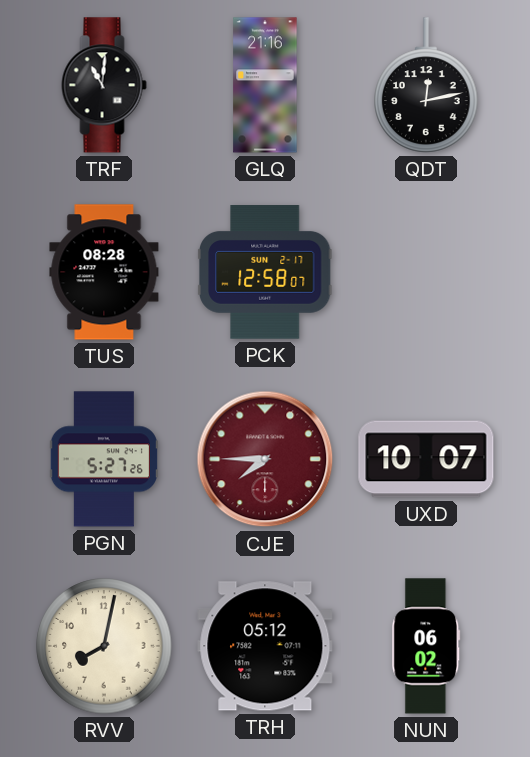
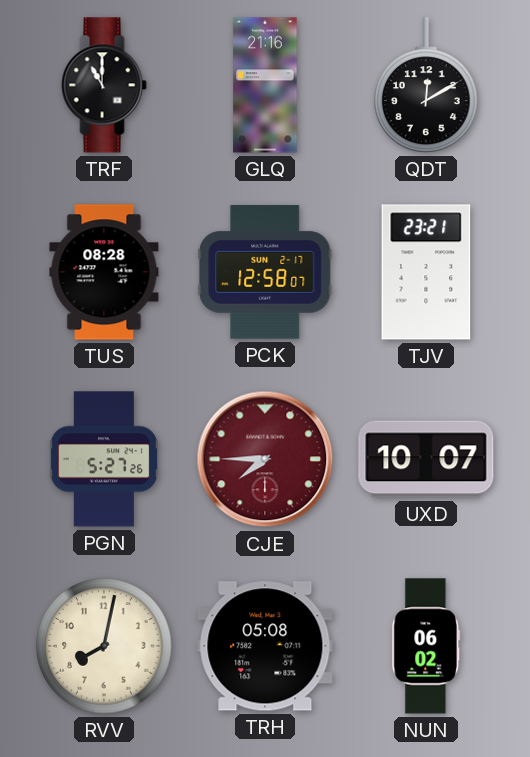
TRF: 11:01 -> 11:00
QDT: 12:13 -> 12:10
TJV: none -> 23:21
TRH: 05:12 -> 05:08
